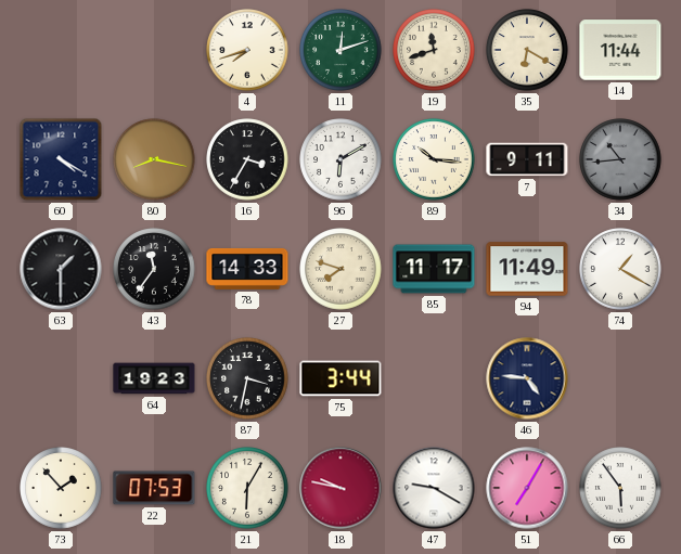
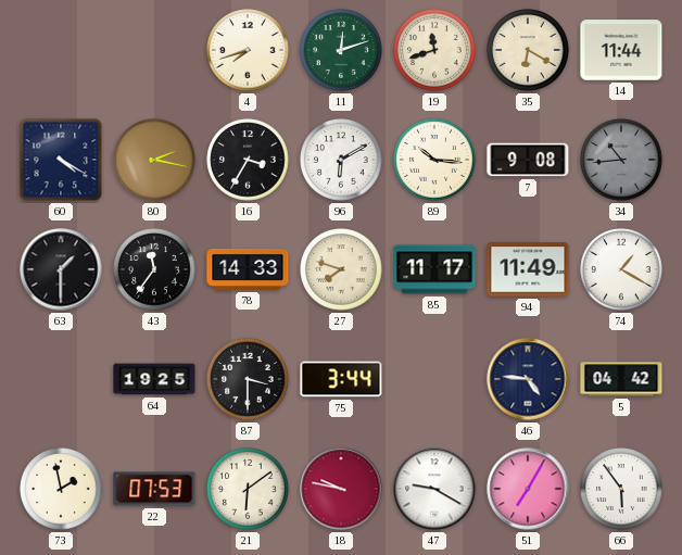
80: 8:17 -> 2:17
7: 9:11 -> 9:08
64: 19:23 -> 19:25
87: 3:32 -> 3:30
5: none -> 04:42
73: 1:53 -> 1:58
21: 6:05 -> 6:09
